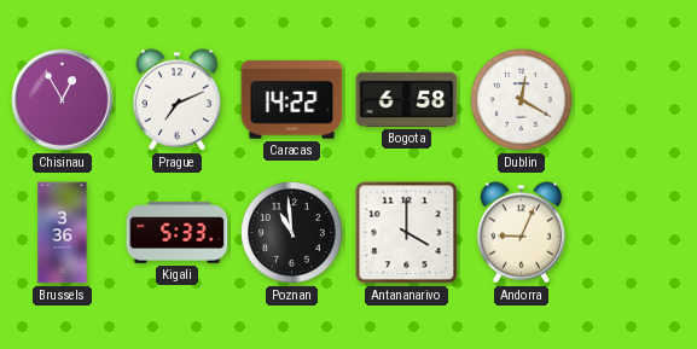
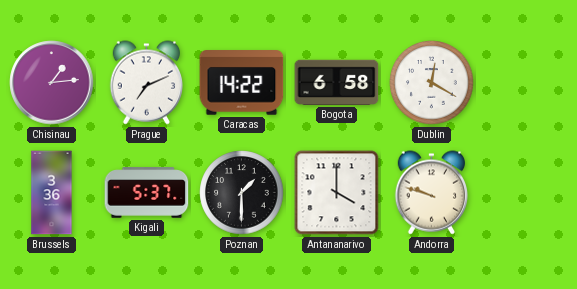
Chisinau: 12:55 -> 1:14
Kigali: 5:33 -> 5:37
Poznan: 10:59 -> 1:30
Andorra: 9:04 -> 9:48
